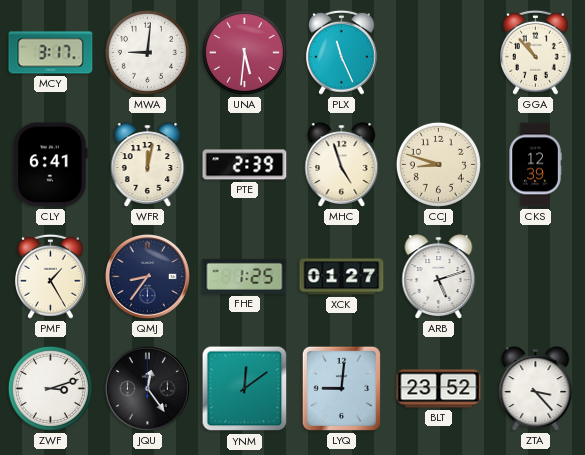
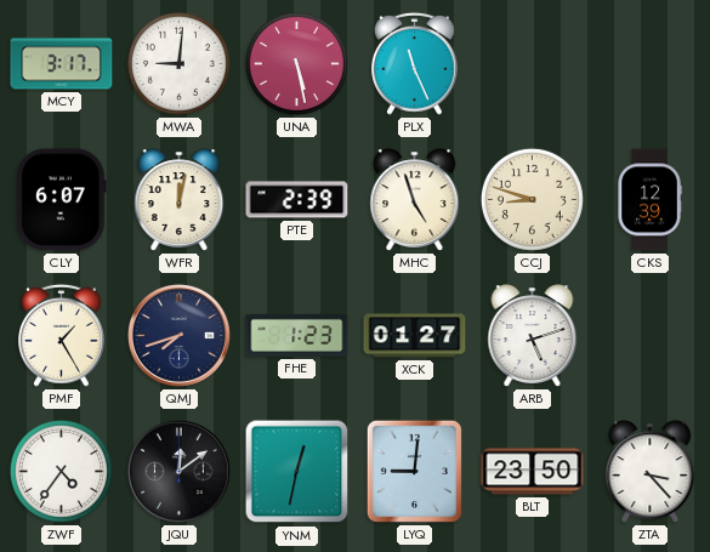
UNA: 5:31 -> 5:28
GGA: 10:53 -> none
CLY: 6:41 -> 6:07
QMJ: 8:36 -> 7:42
FHE: 1:25 -> 1:23
ZWF: 3:12 -> 4:36
JQU: 12:24 -> 12:09
YNM: 12:09 -> 12:32
BLT: 23:52 -> 23:50
